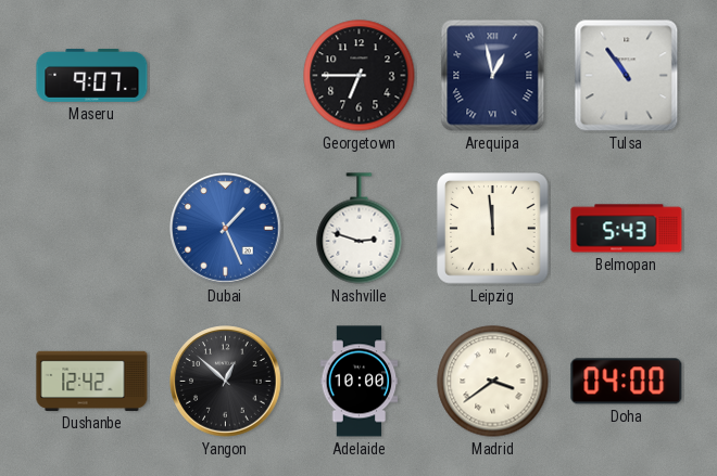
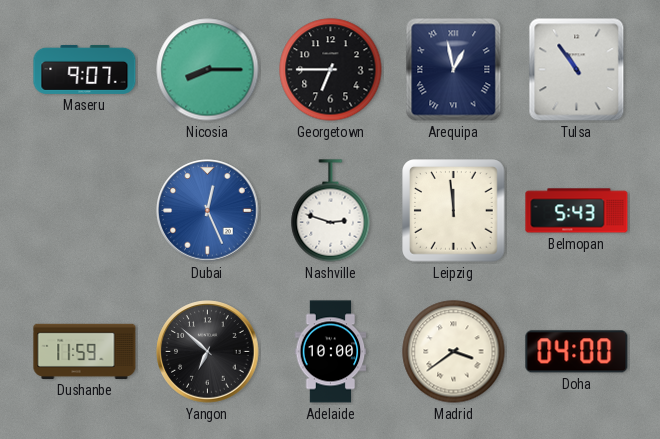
Nicosia: none -> 8:15
Dubai: 1:26 -> 12:26
Dushanbe: 12:42 -> 11:59
Yangon: 12:52 -> 6:52
